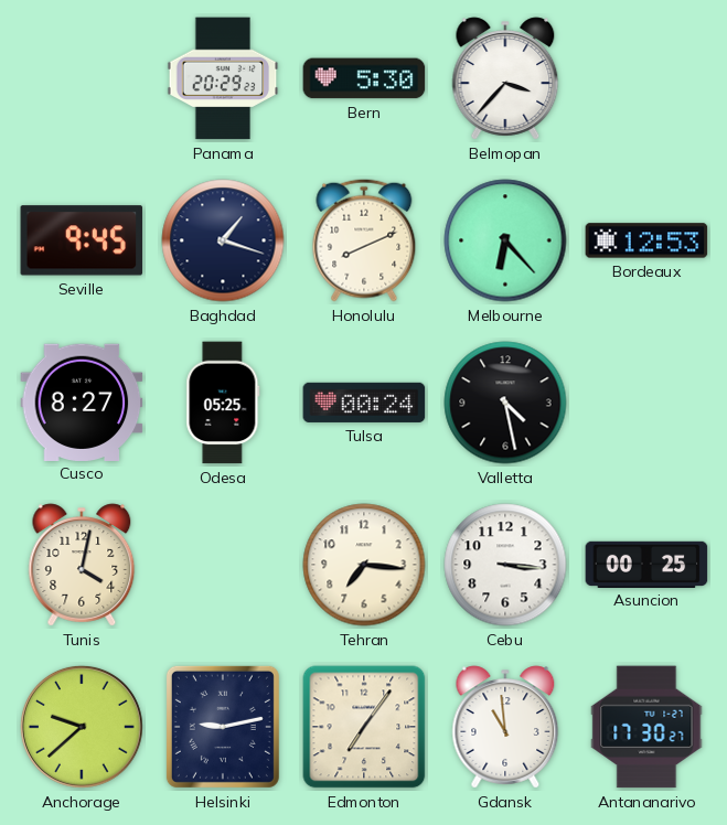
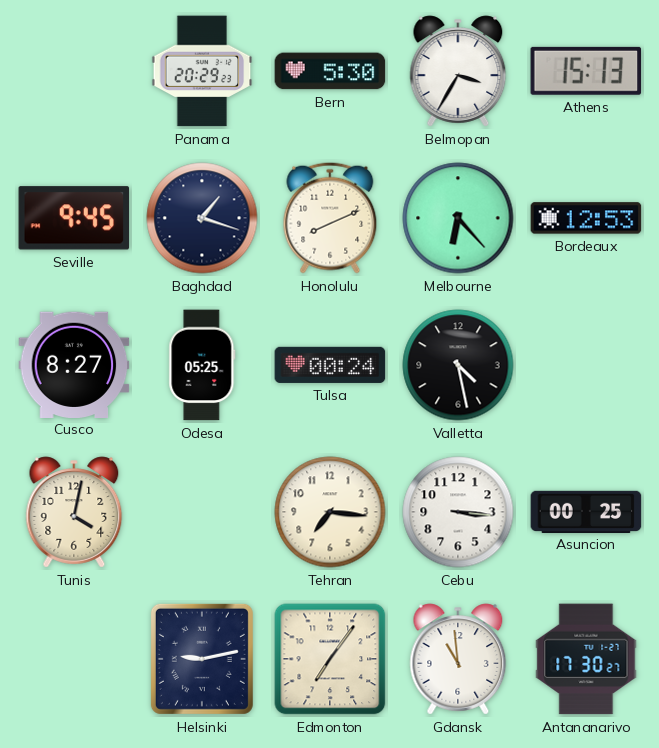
Belmopan: 3:37 -> 3:35
Athens: none -> 15:13
Anchorage: 9:38 -> none
